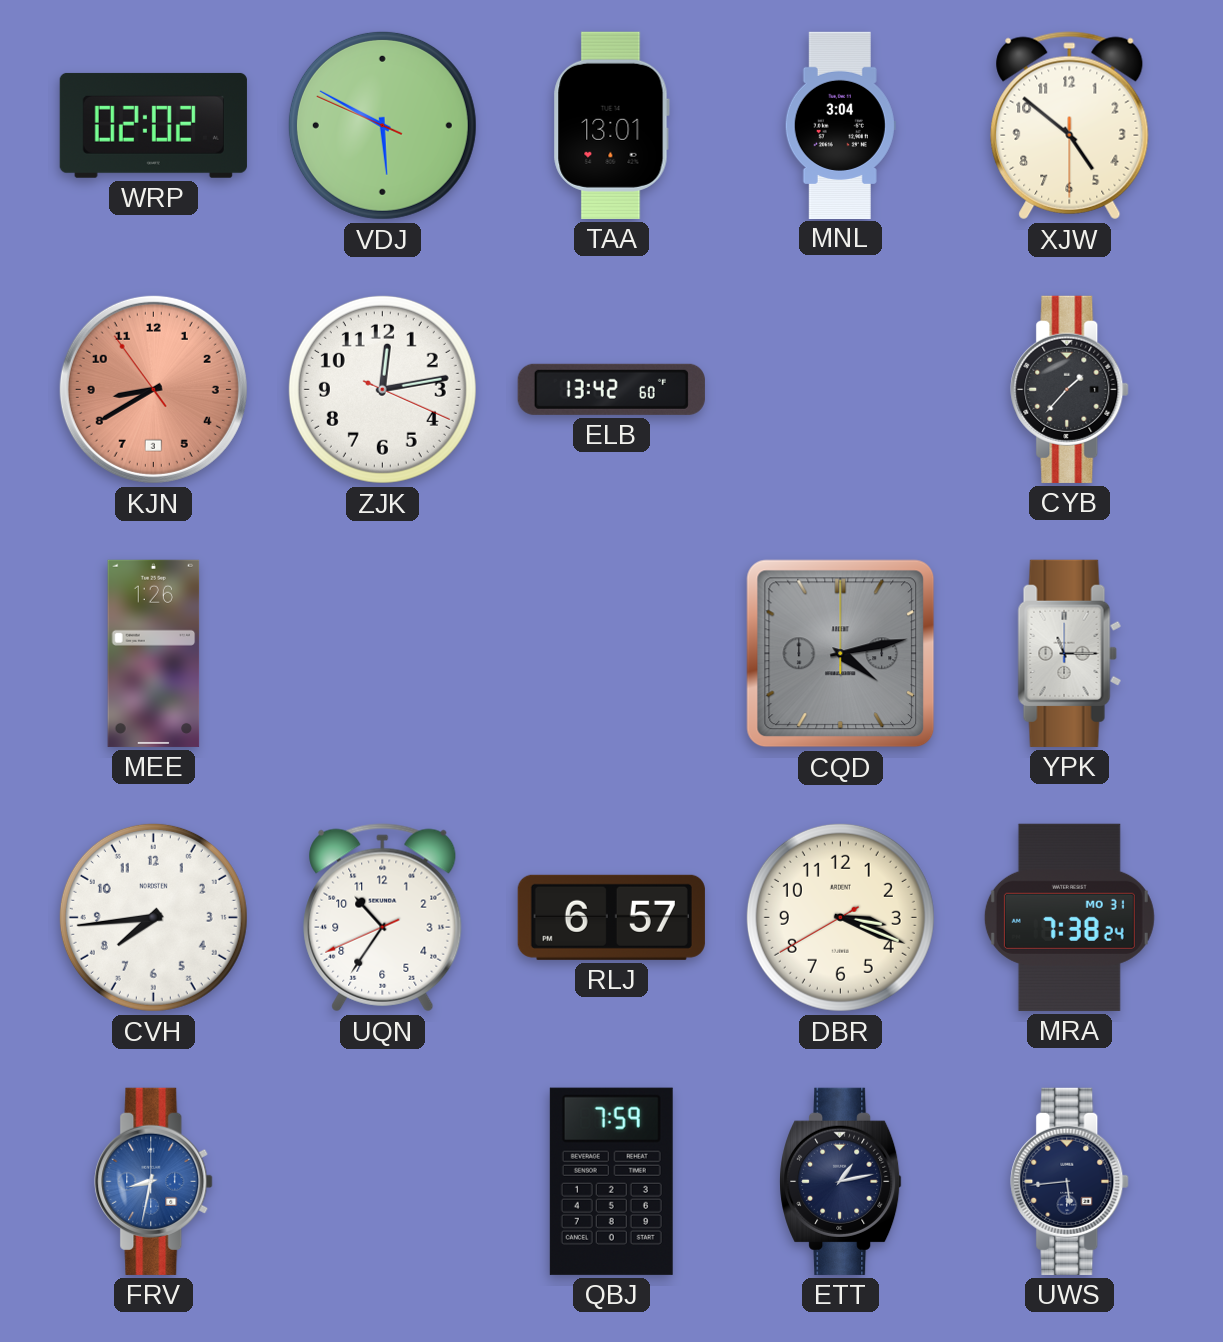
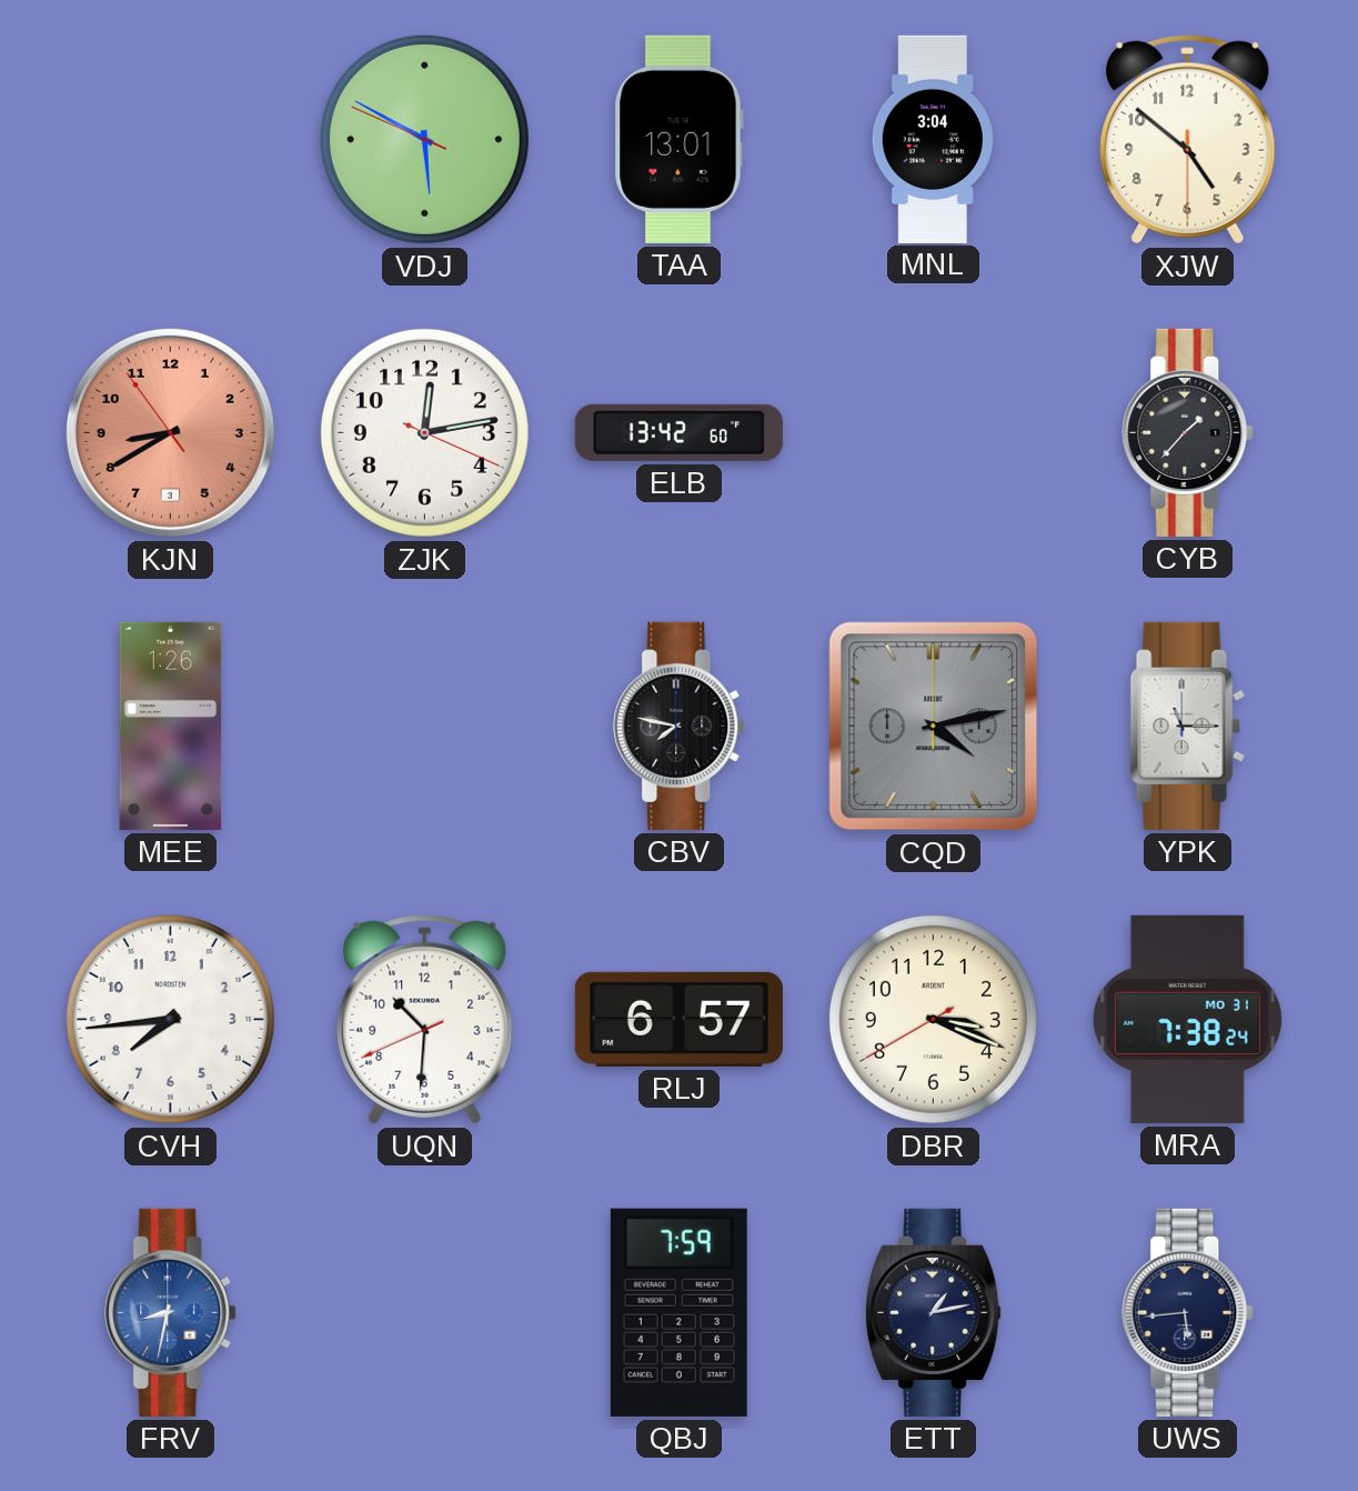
WRP: 02:02 -> none
CBV: none -> 7:47
UQN: 10:35 -> 10:30
